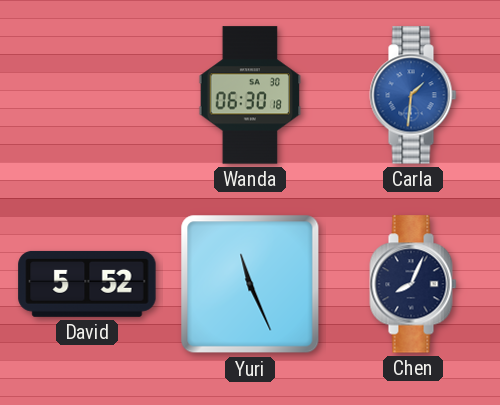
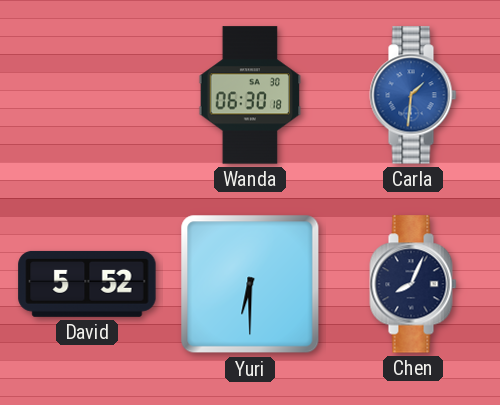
Yuri: 11:26 -> 6:30
